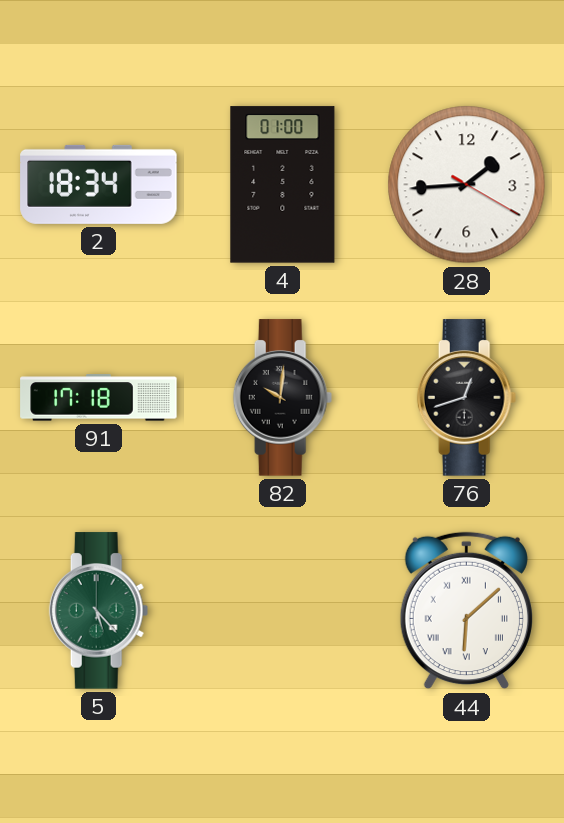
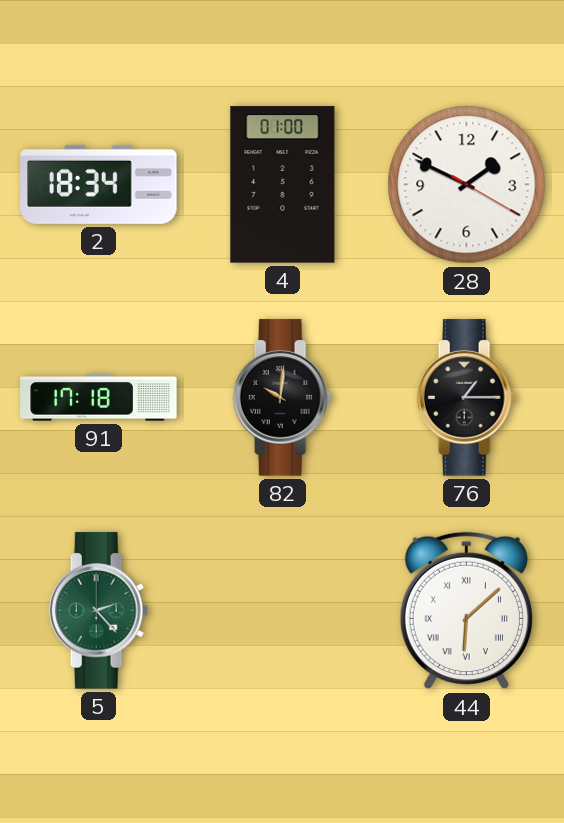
28: 1:44 -> 1:49
76: 12:42 -> 1:15
5: 5:23 -> 2:23
